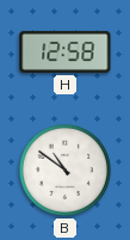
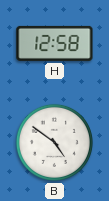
B: 10:51 -> 4:51
